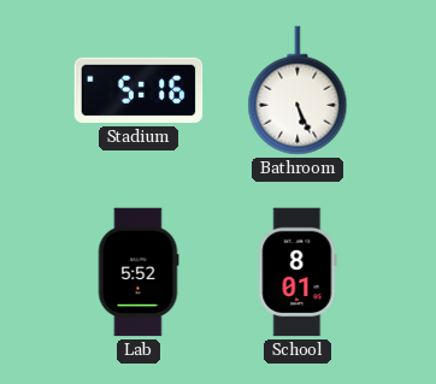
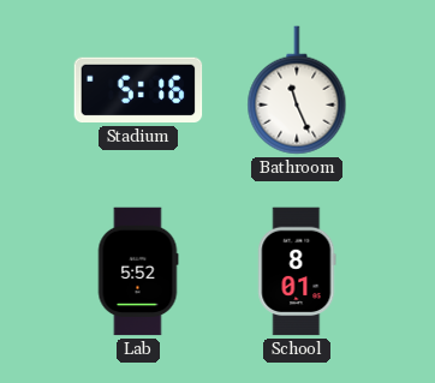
Bathroom: 5:26 -> 11:26
